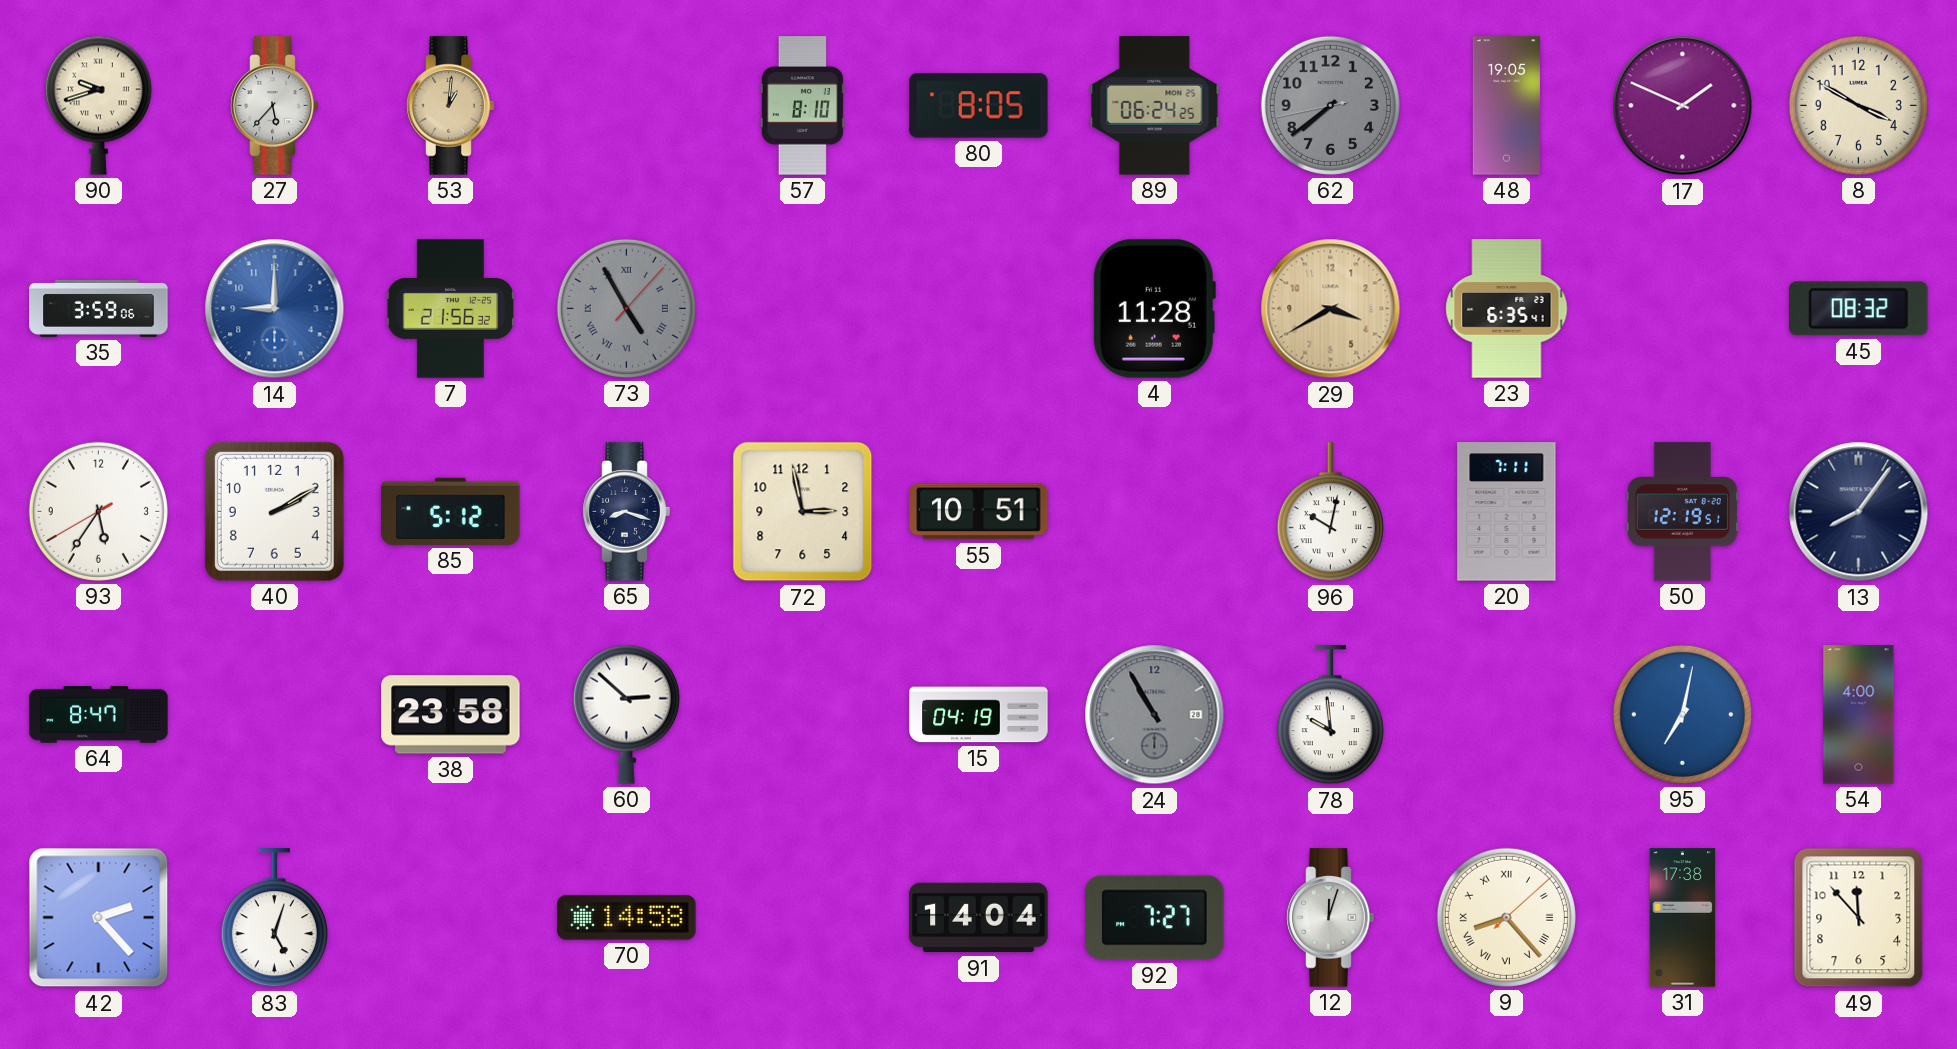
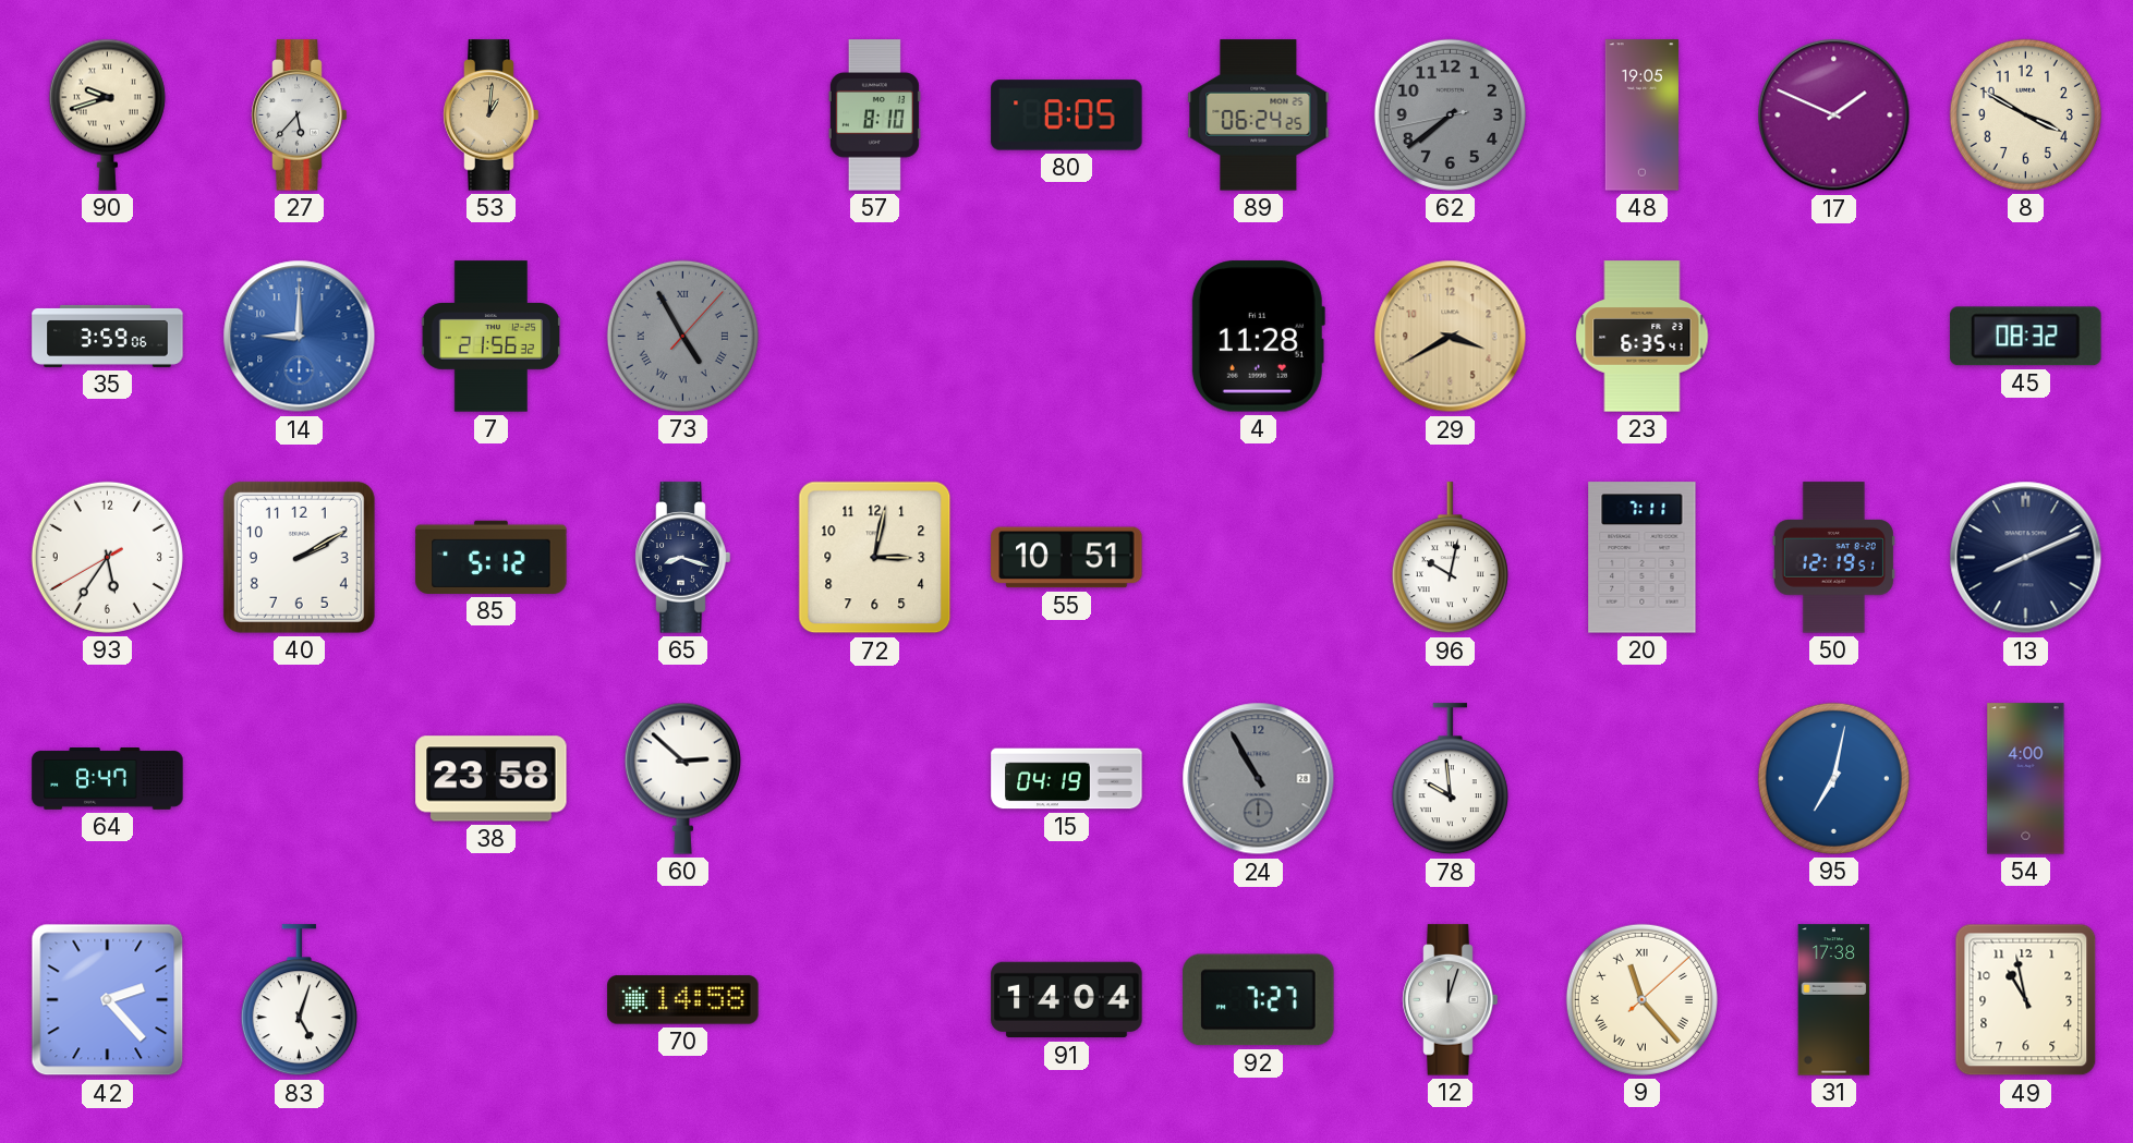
72: 2:58 -> 3:02
13: 8:06 -> 8:11
9: 8:23 -> 11:23
49: 11:53 -> 10:58
